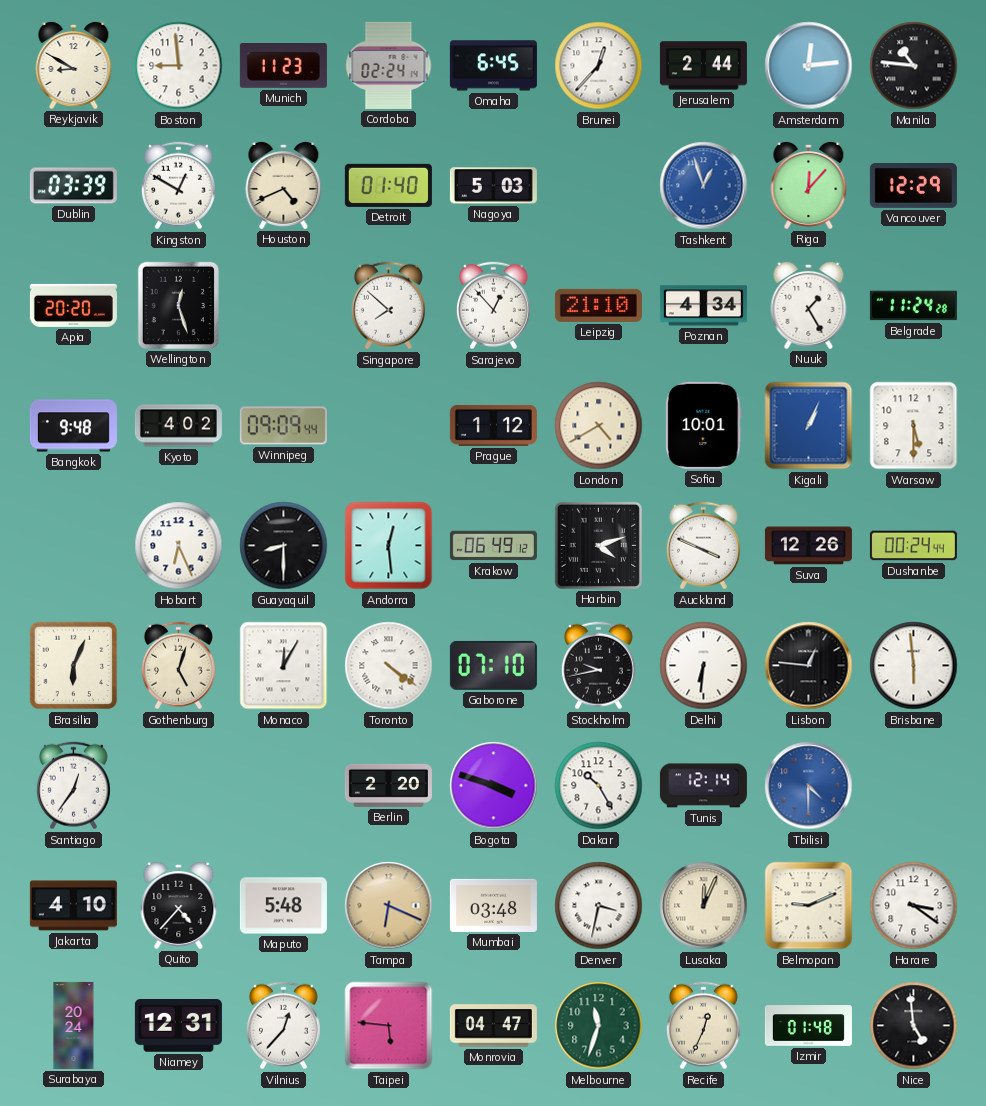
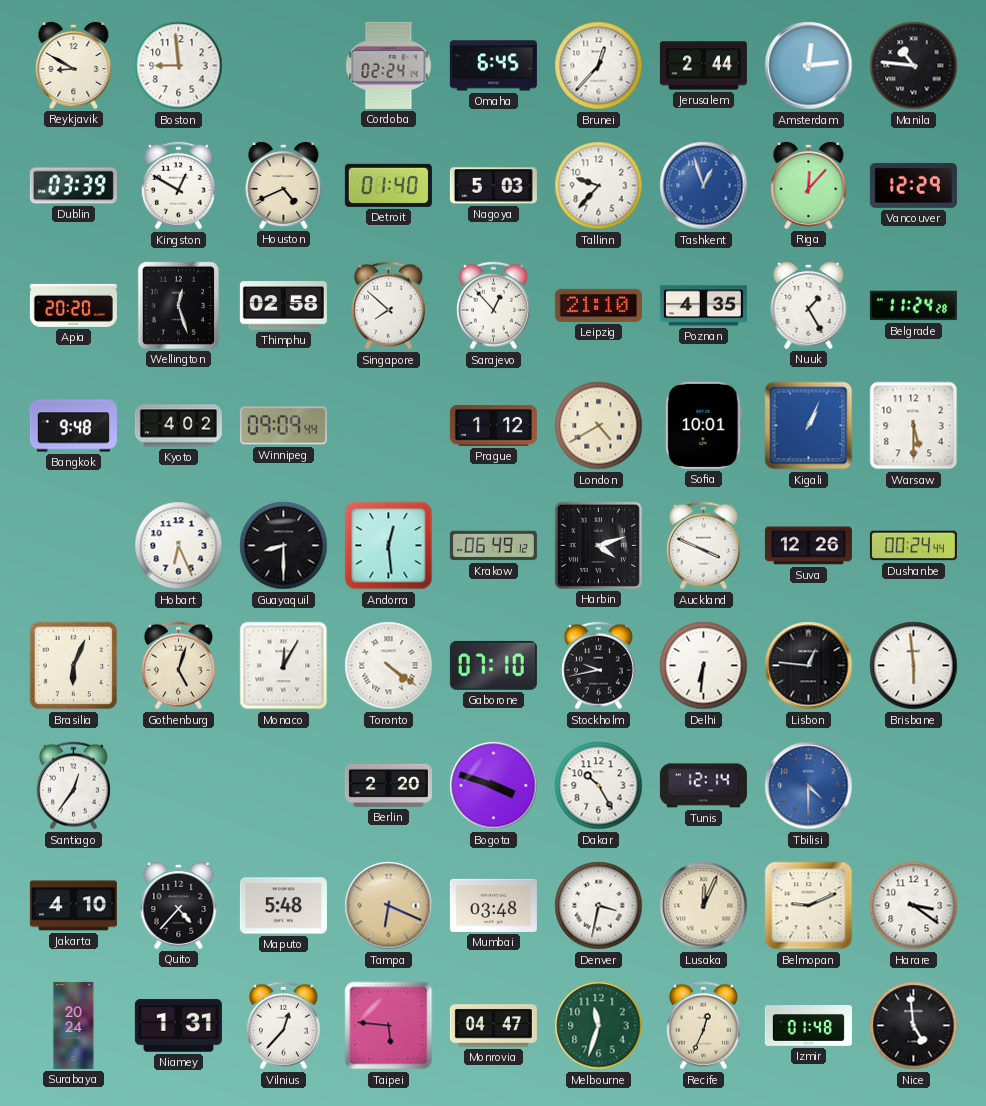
Munich: 11:23 -> none
Tallinn: none -> 9:37
Thimphu: none -> 02:58
Poznan: 4:34 -> 4:35
Niamey: 12:31 -> 1:31
